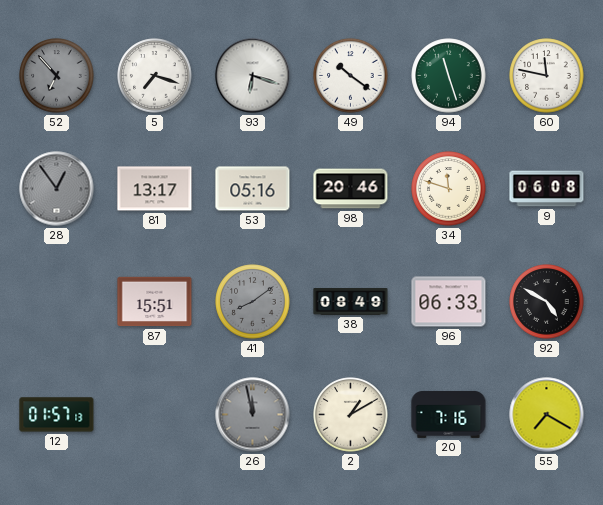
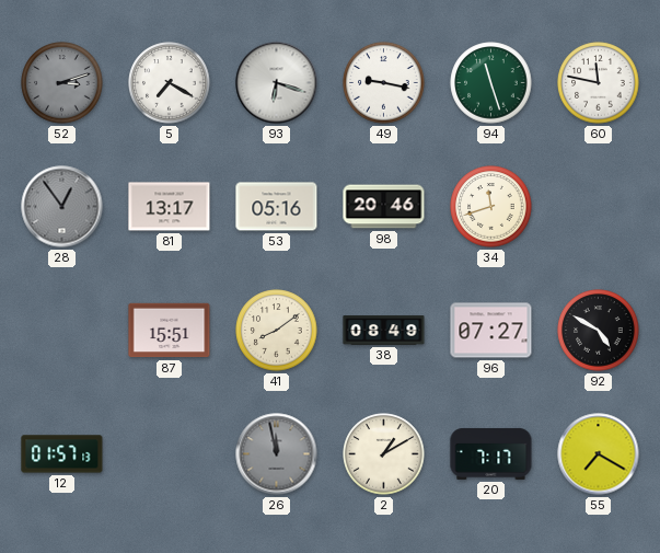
52: 6:53 -> 3:12
5: 7:18 -> 7:20
49: 10:21 -> 9:17
34: 11:48 -> 11:42
9: 06:08 -> none
41 dial: grey -> cream
96: 06:33 -> 07:27
20: 7:16 -> 7:17
